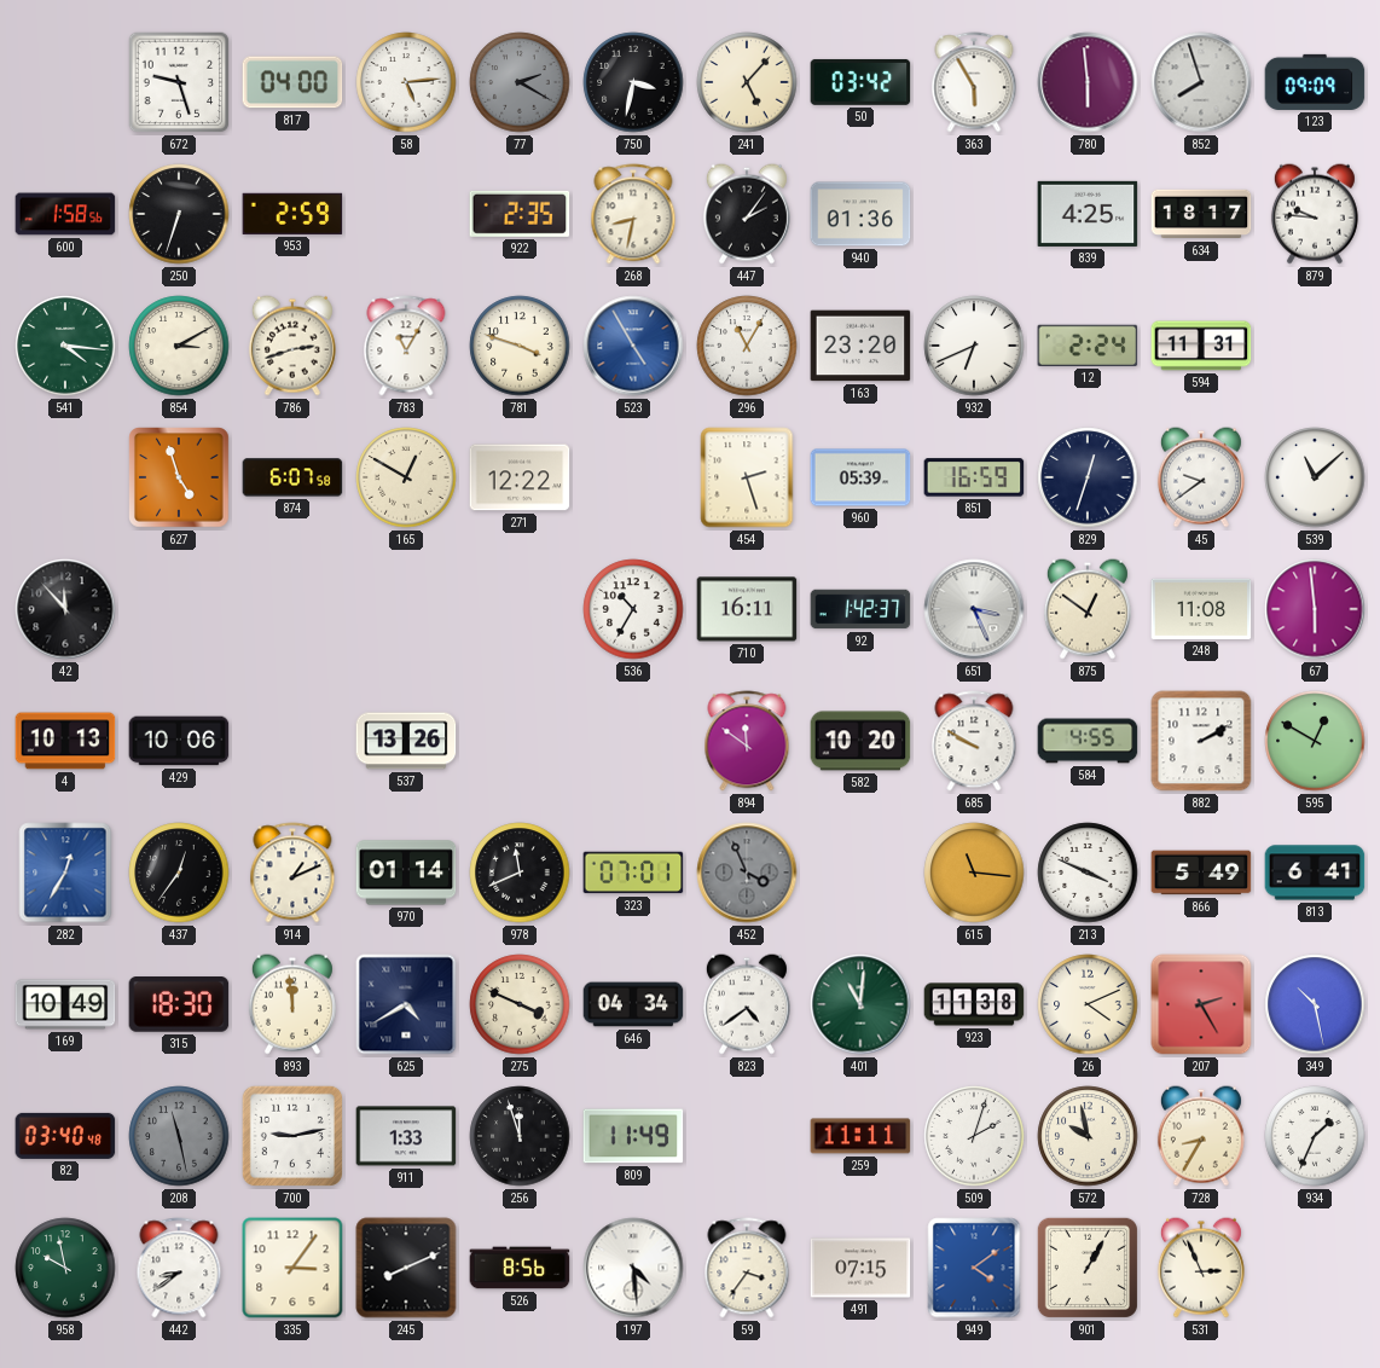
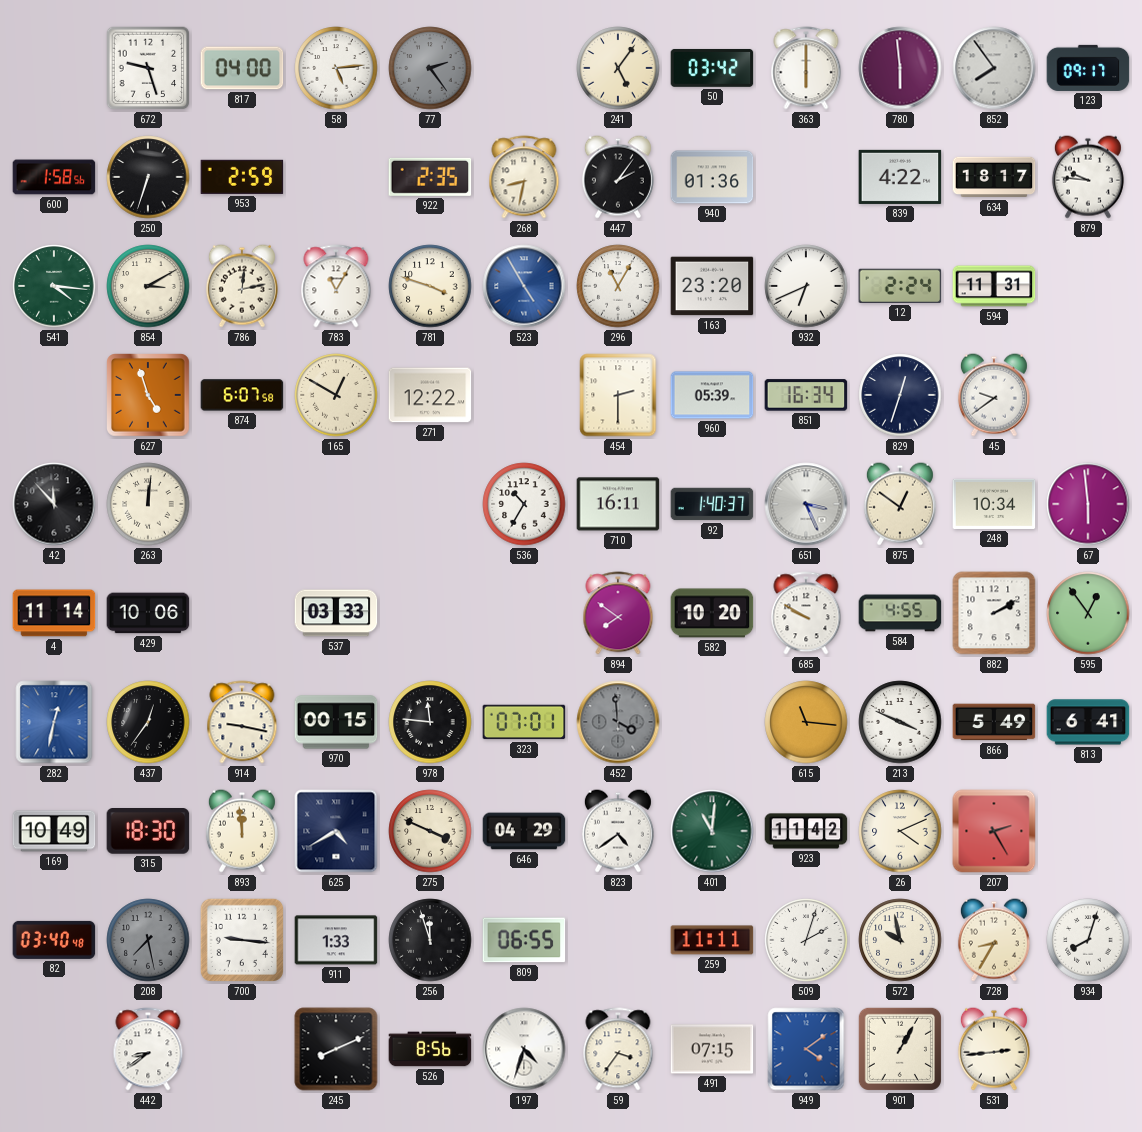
77: 2:20 -> 2:24
750: 3:32 -> none
241: 5:07 -> 5:06
363: 5:55 -> 6:00
852: 7:57 -> 7:54
123: 09:09 -> 09:17
839: 4:25 -> 4:22
786: 2:42 -> 12:13
454: 2:27 -> 2:30
851: 16:59 -> 16:34
539: 11:08 -> none
263: none -> 12:01
92: 1:42 -> 1:40
248: 11:08 -> 10:34
4: 10:13 -> 11:14
537: 13:26 -> 03:33
894: 11:51 -> 7:51
595: 12:50 -> 12:54
282: 12:35 -> 12:32
914: 1:11 -> 9:17
970: 01:14 -> 00:15
978: 11:41 -> 11:46
452: 3:56 -> 3:59
646: 04:34 -> 04:29
923: 11:38 -> 11:42
349: 10:28 -> none
208: 11:28 -> 7:28
700: 9:13 -> 9:16
809: 11:49 -> 06:55
934: 1:34 -> 8:03
958: 9:58 -> none
335: 3:06 -> none
197: 4:29 -> 4:33
531: 2:56 -> 2:44
